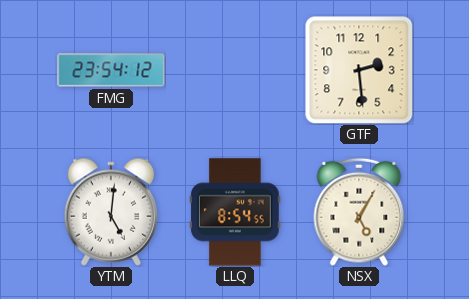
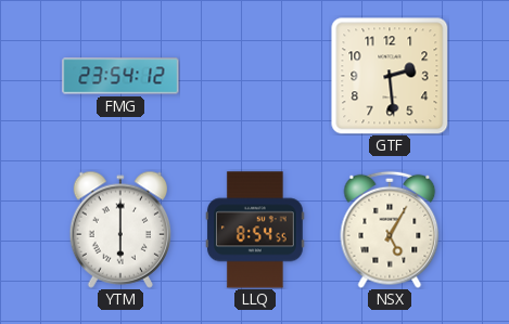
YTM: 5:01 -> 6:00
